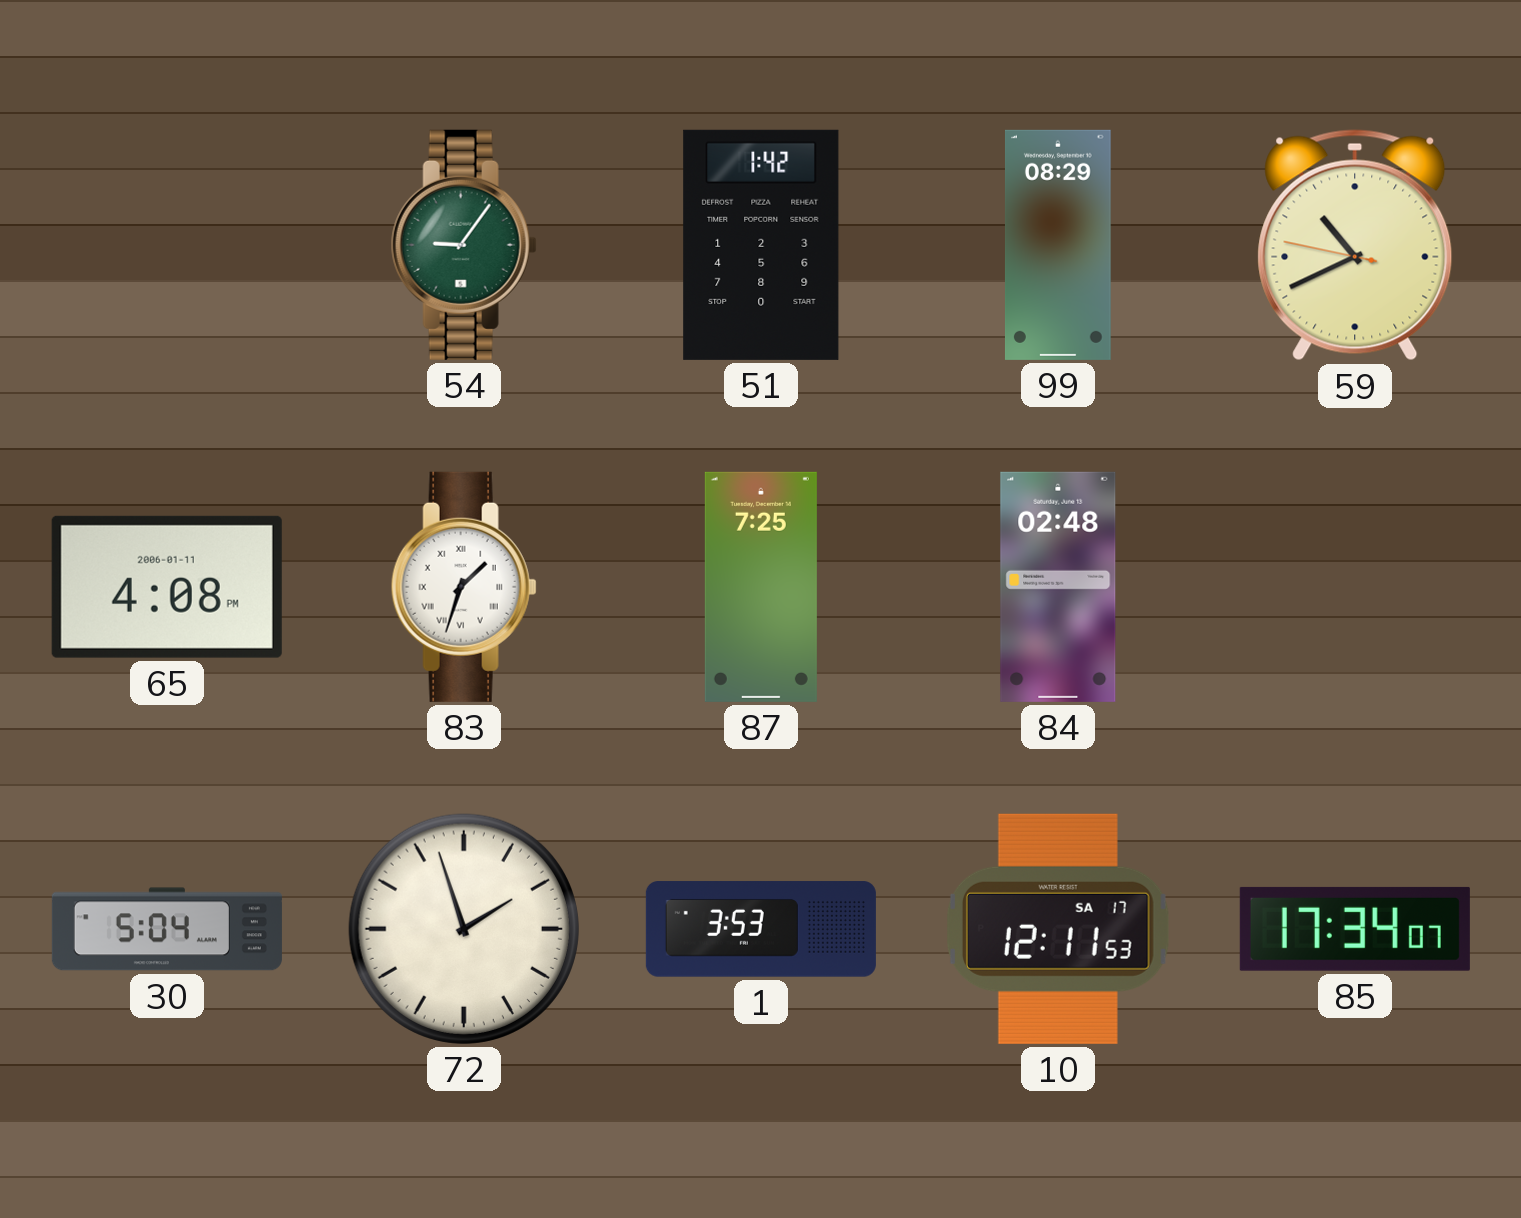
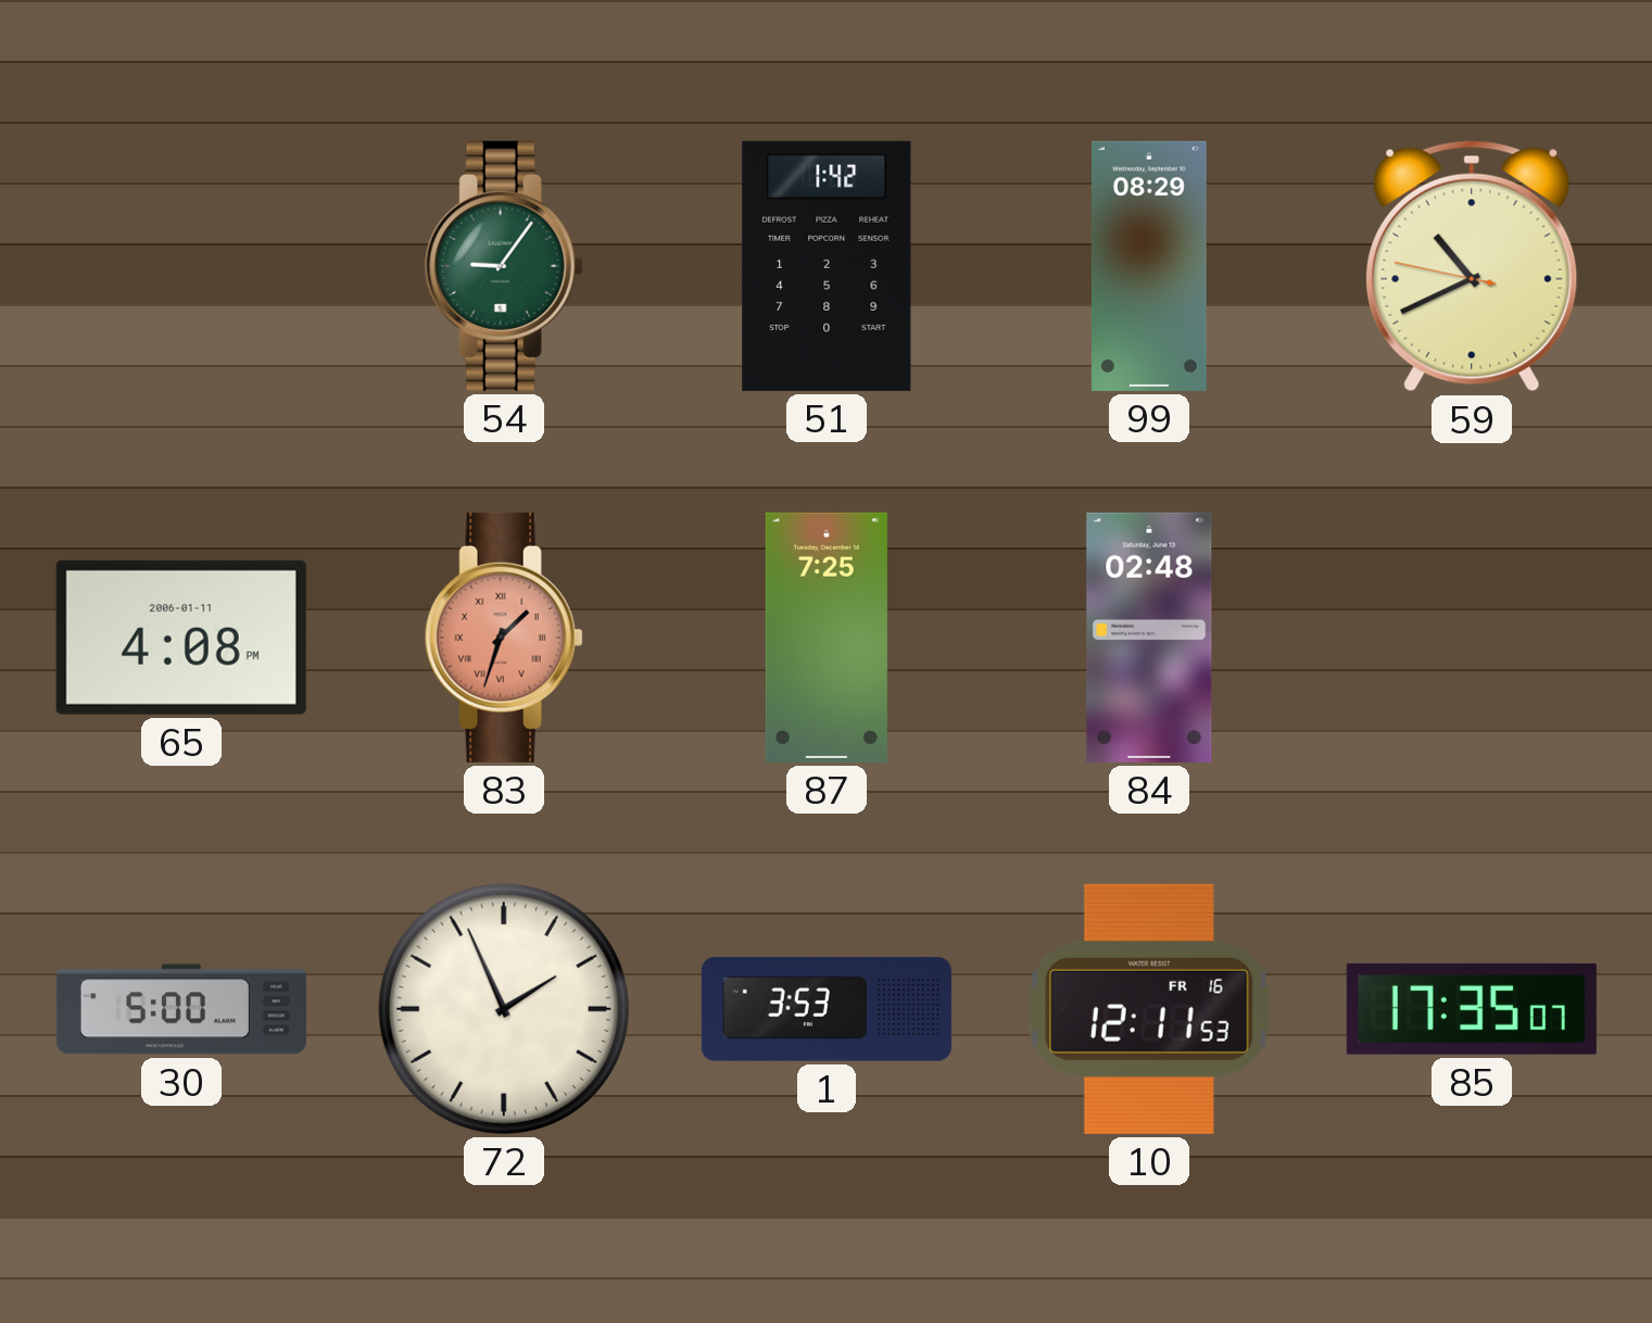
83 dial: white -> salmon
30: 5:04 -> 5:00
72: 1:57 -> 1:56
10 date: SA 17 -> FR 16
85: 17:34 -> 17:35
